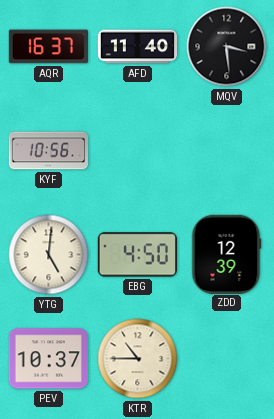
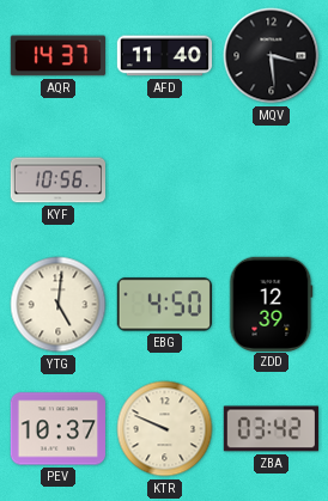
AQR: 16:37 -> 14:37
KTR: 10:45 -> 9:49
ZBA: none -> 03:42
